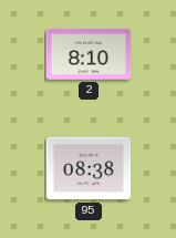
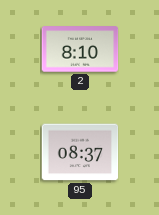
95: 08:38 -> 08:37
